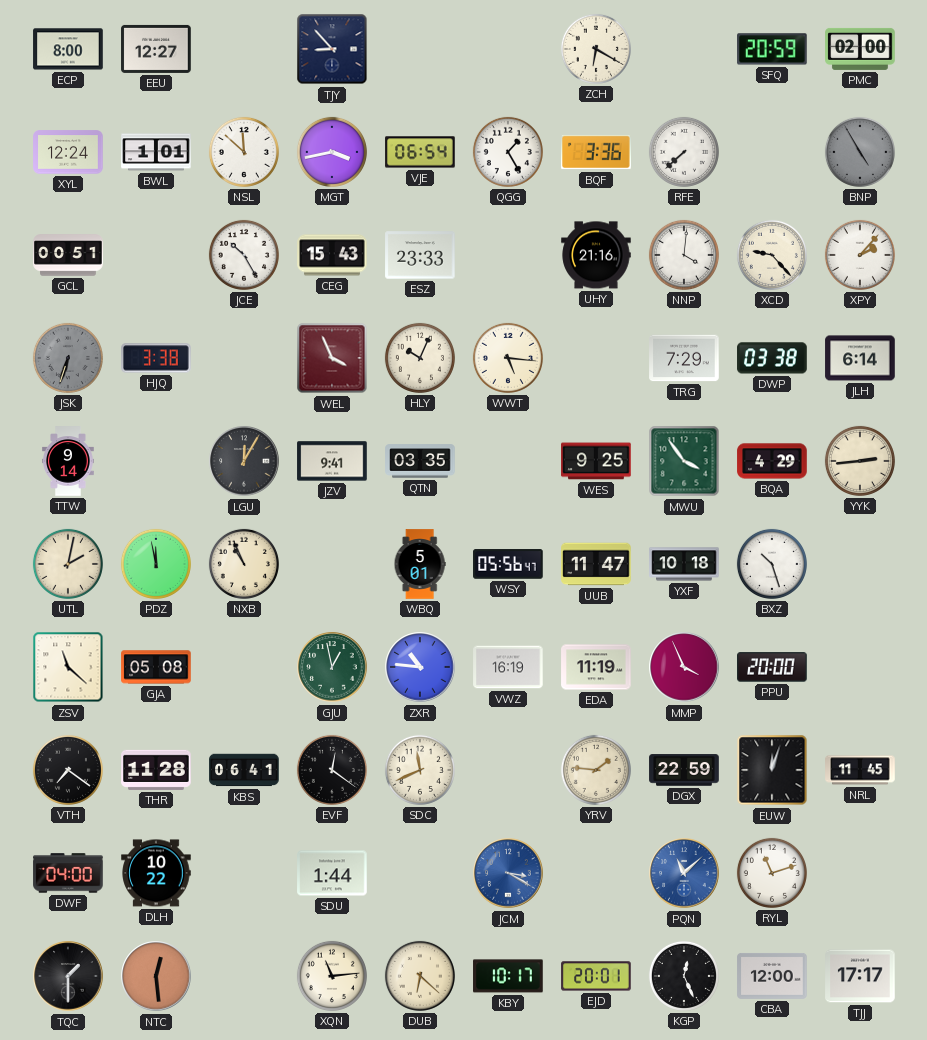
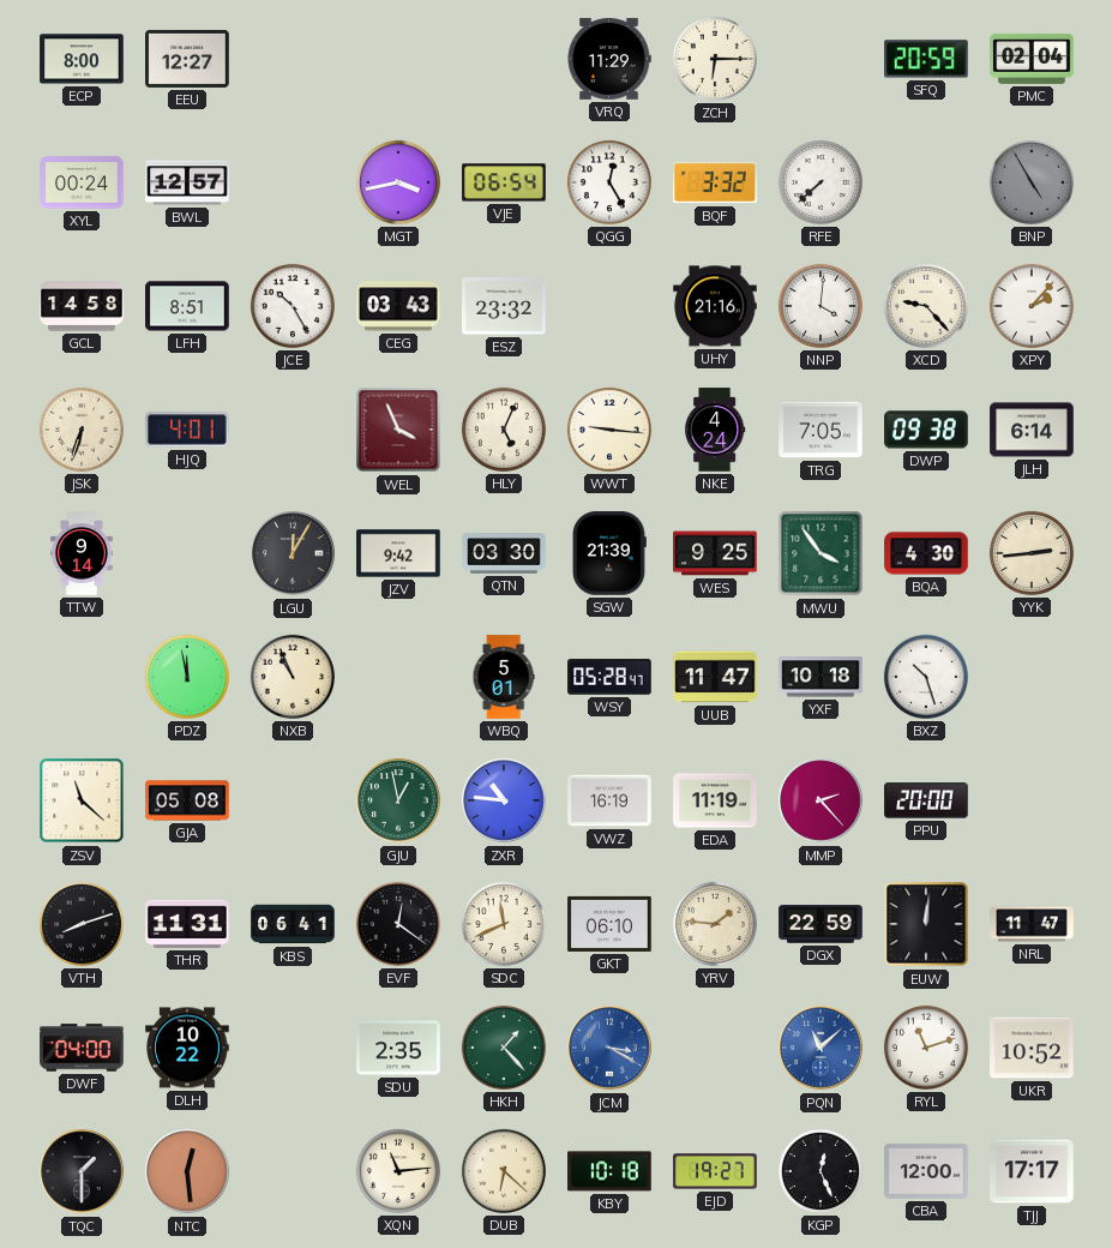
TJY: 8:53 -> none
VRQ: none -> 11:29
ZCH: 6:20 -> 6:15
PMC: 02:00 -> 02:04
XYL: 12:24 -> 00:24
BWL: 1:01 -> 12:57
NSL: 11:52 -> none
QGG: 1:25 -> 12:25
BQF: 3:36 -> 3:32
GCL: 00:51 -> 14:58
LFH: none -> 8:51
CEG: 15:43 -> 03:43
ESZ: 23:33 -> 23:32
JSK dial: grey -> cream
HJQ: 3:38 -> 4:01
HLY: 10:04 -> 5:04
WWT: 5:16 -> 9:16
NKE: none -> 4:24
TRG: 7:29 -> 7:05
DWP: 03:38 -> 09:38
JZV: 9:41 -> 9:42
QTN: 03:35 -> 03:30
SGW: none -> 21:39
BQA: 4:29 -> 4:30
UTL: 2:02 -> none
WSY: 05:56 -> 05:28
MMP: 3:56 -> 2:23
VTH: 7:21 -> 8:12
THR: 11:28 -> 11:31
GKT: none -> 06:10
EUW: 12:03 -> 12:01
NRL: 11:45 -> 11:47
SDU: 1:44 -> 2:35
HKH: none -> 1:23
UKR: none -> 10:52
KBY: 10:17 -> 10:18
EJD: 20:01 -> 19:27
